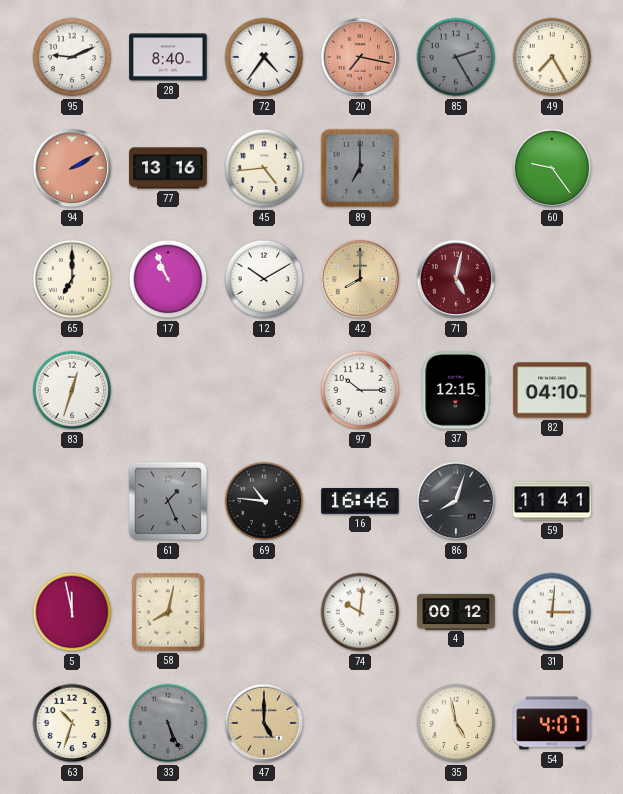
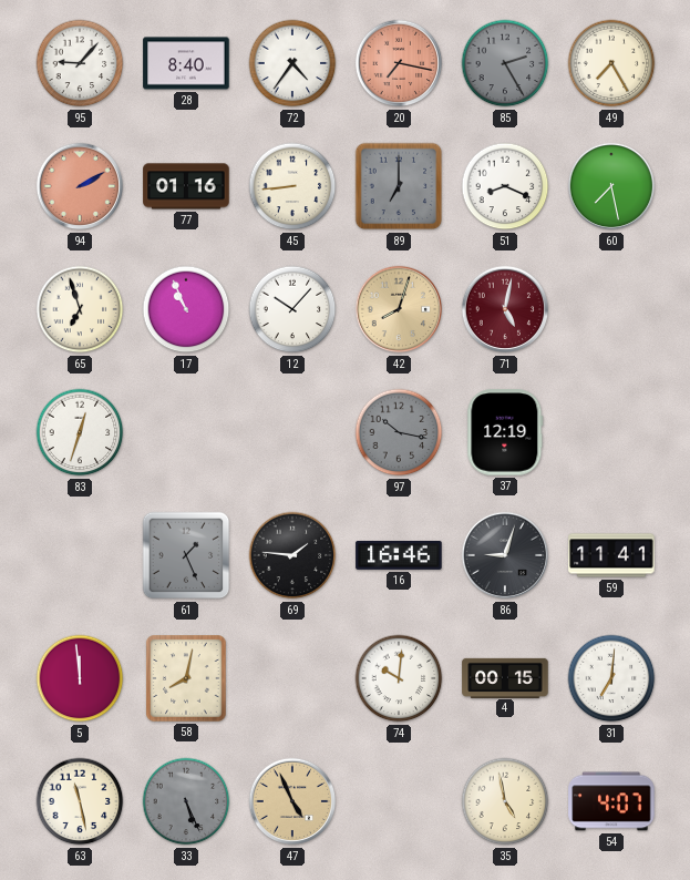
95: 9:11 -> 9:07
77: 13:16 -> 01:16
45: 4:44 -> 8:44
51: none -> 8:19
60: 9:24 -> 7:28
65: 7:00 -> 6:57
12: 10:10 -> 10:07
42: 8:00 -> 8:03
97: 10:15 -> 10:17
97 dial: white -> grey
37: 12:15 -> 12:19
82: 04:10 -> none
69: 10:46 -> 1:46
86: 8:03 -> 9:03
5: 11:58 -> 11:59
4: 00:12 -> 00:15
31: 3:01 -> 7:01
63: 10:33 -> 11:28
47: 5:00 -> 4:56
